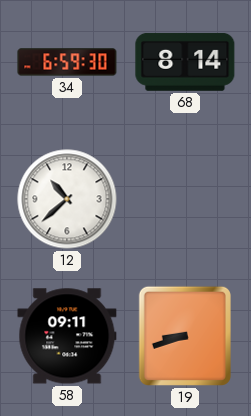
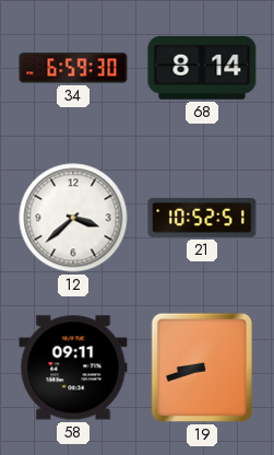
12: 10:38 -> 3:38
21: none -> 10:52
